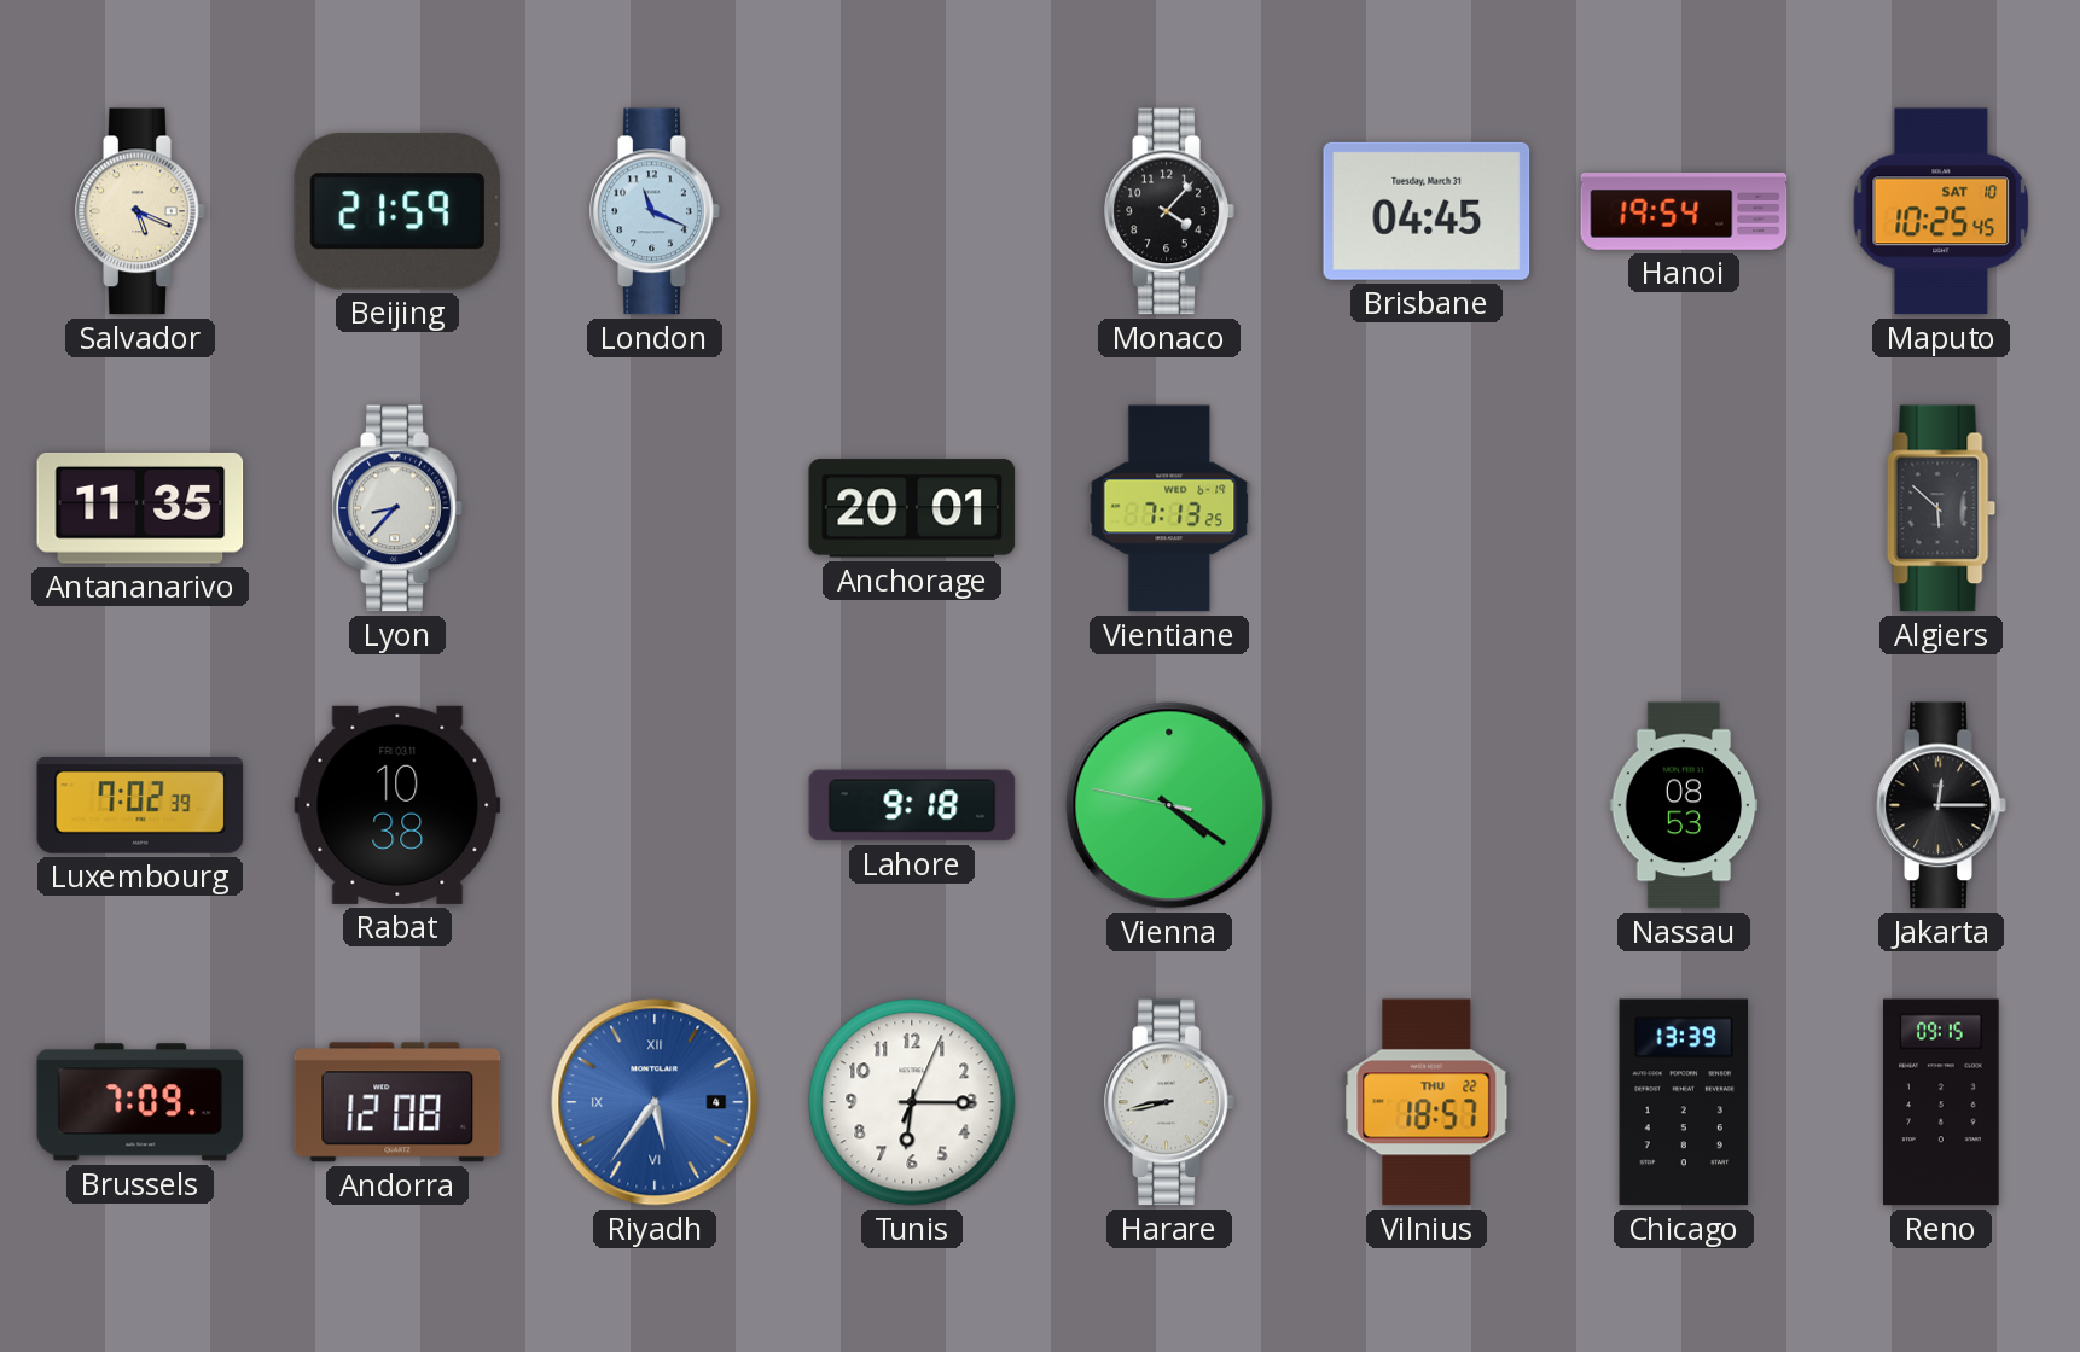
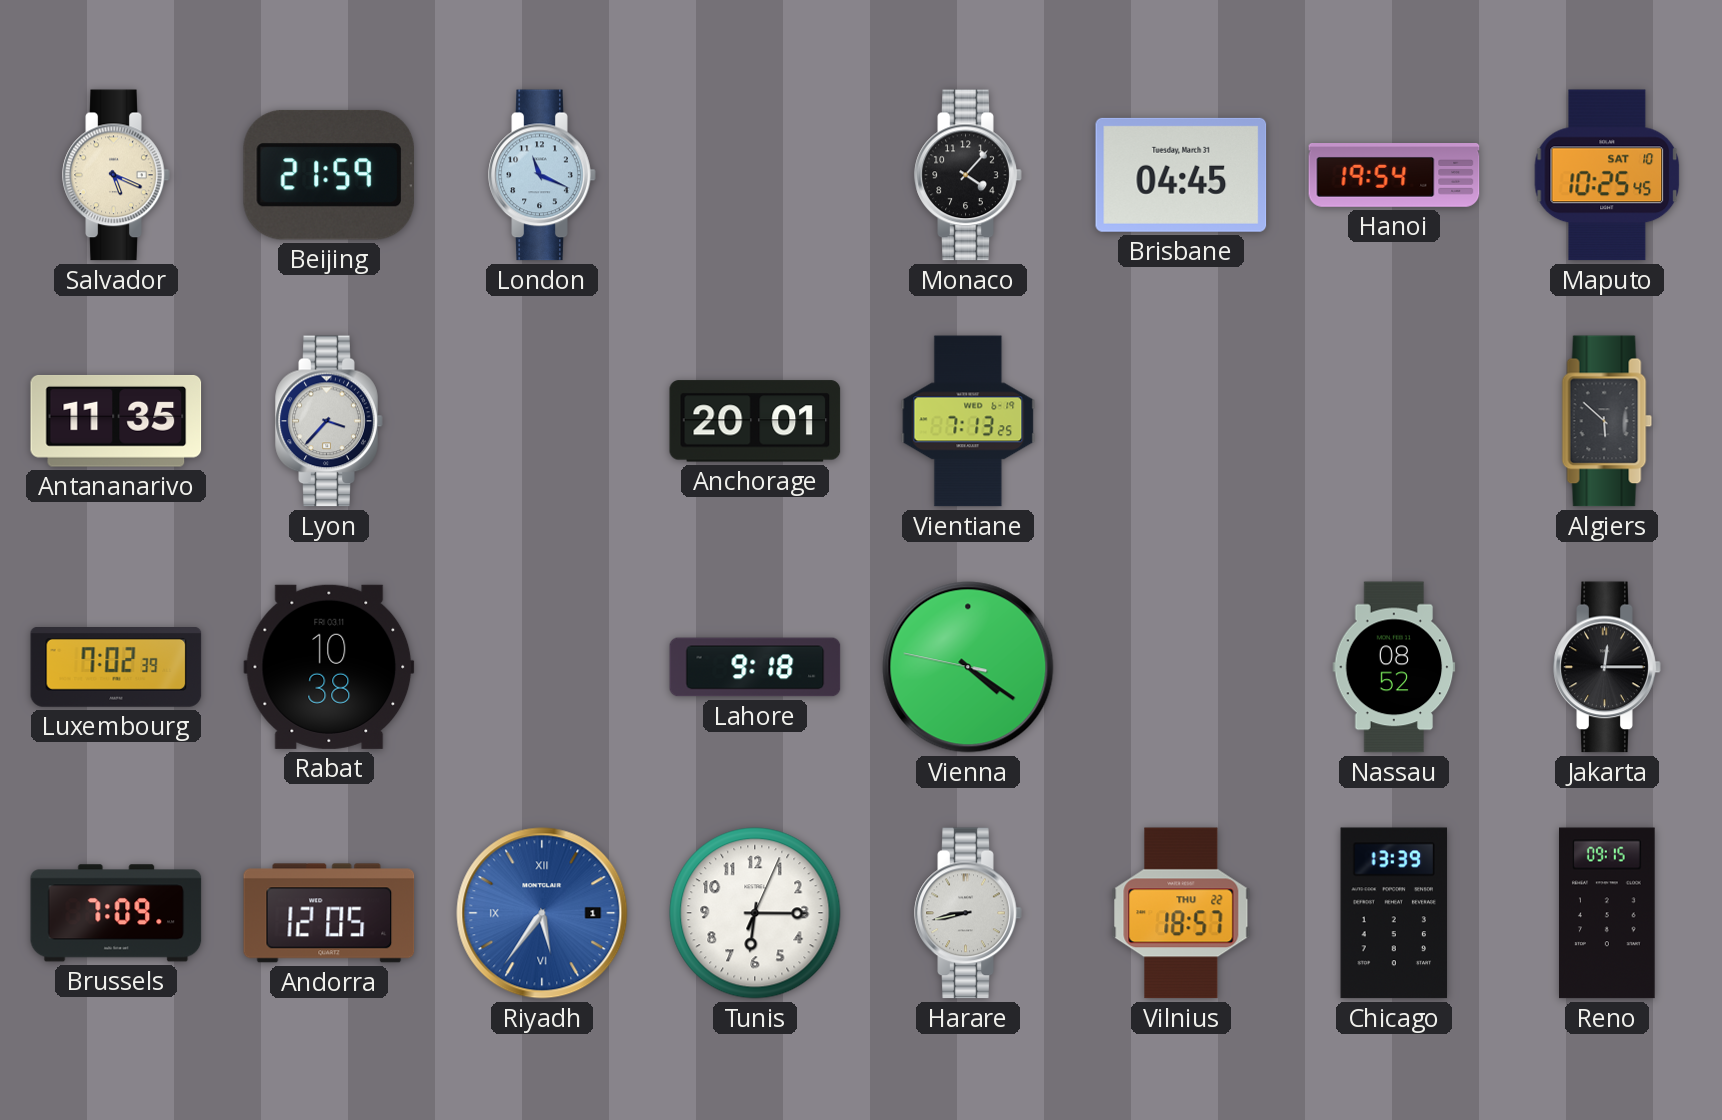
Lyon: 8:37 -> 3:37
Nassau: 08:53 -> 08:52
Andorra: 12:08 -> 12:05
Riyadh date: 4 -> 1
